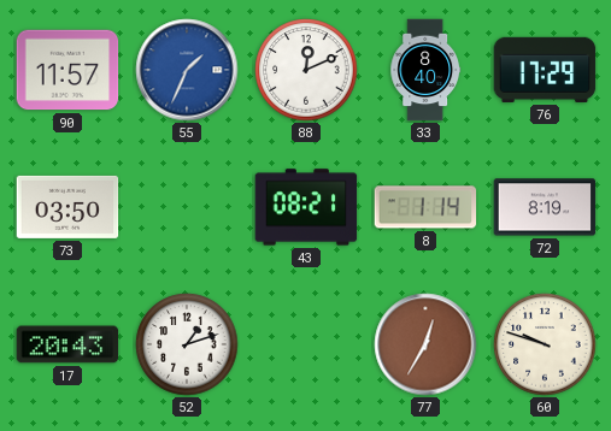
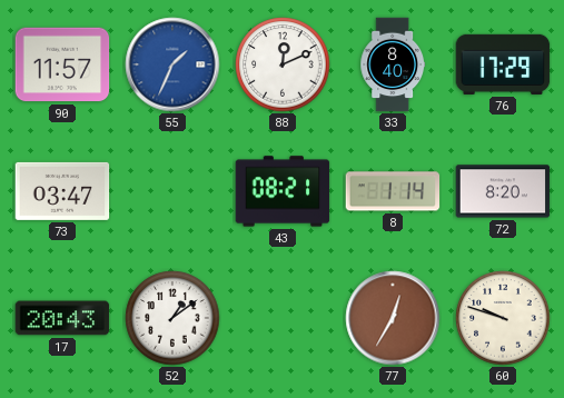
73: 03:50 -> 03:47
72: 8:19 -> 8:20
52: 1:12 -> 1:09
